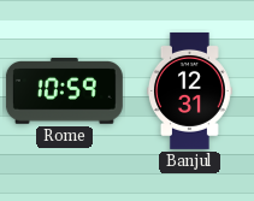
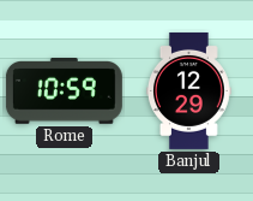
Banjul: 12:31 -> 12:29
